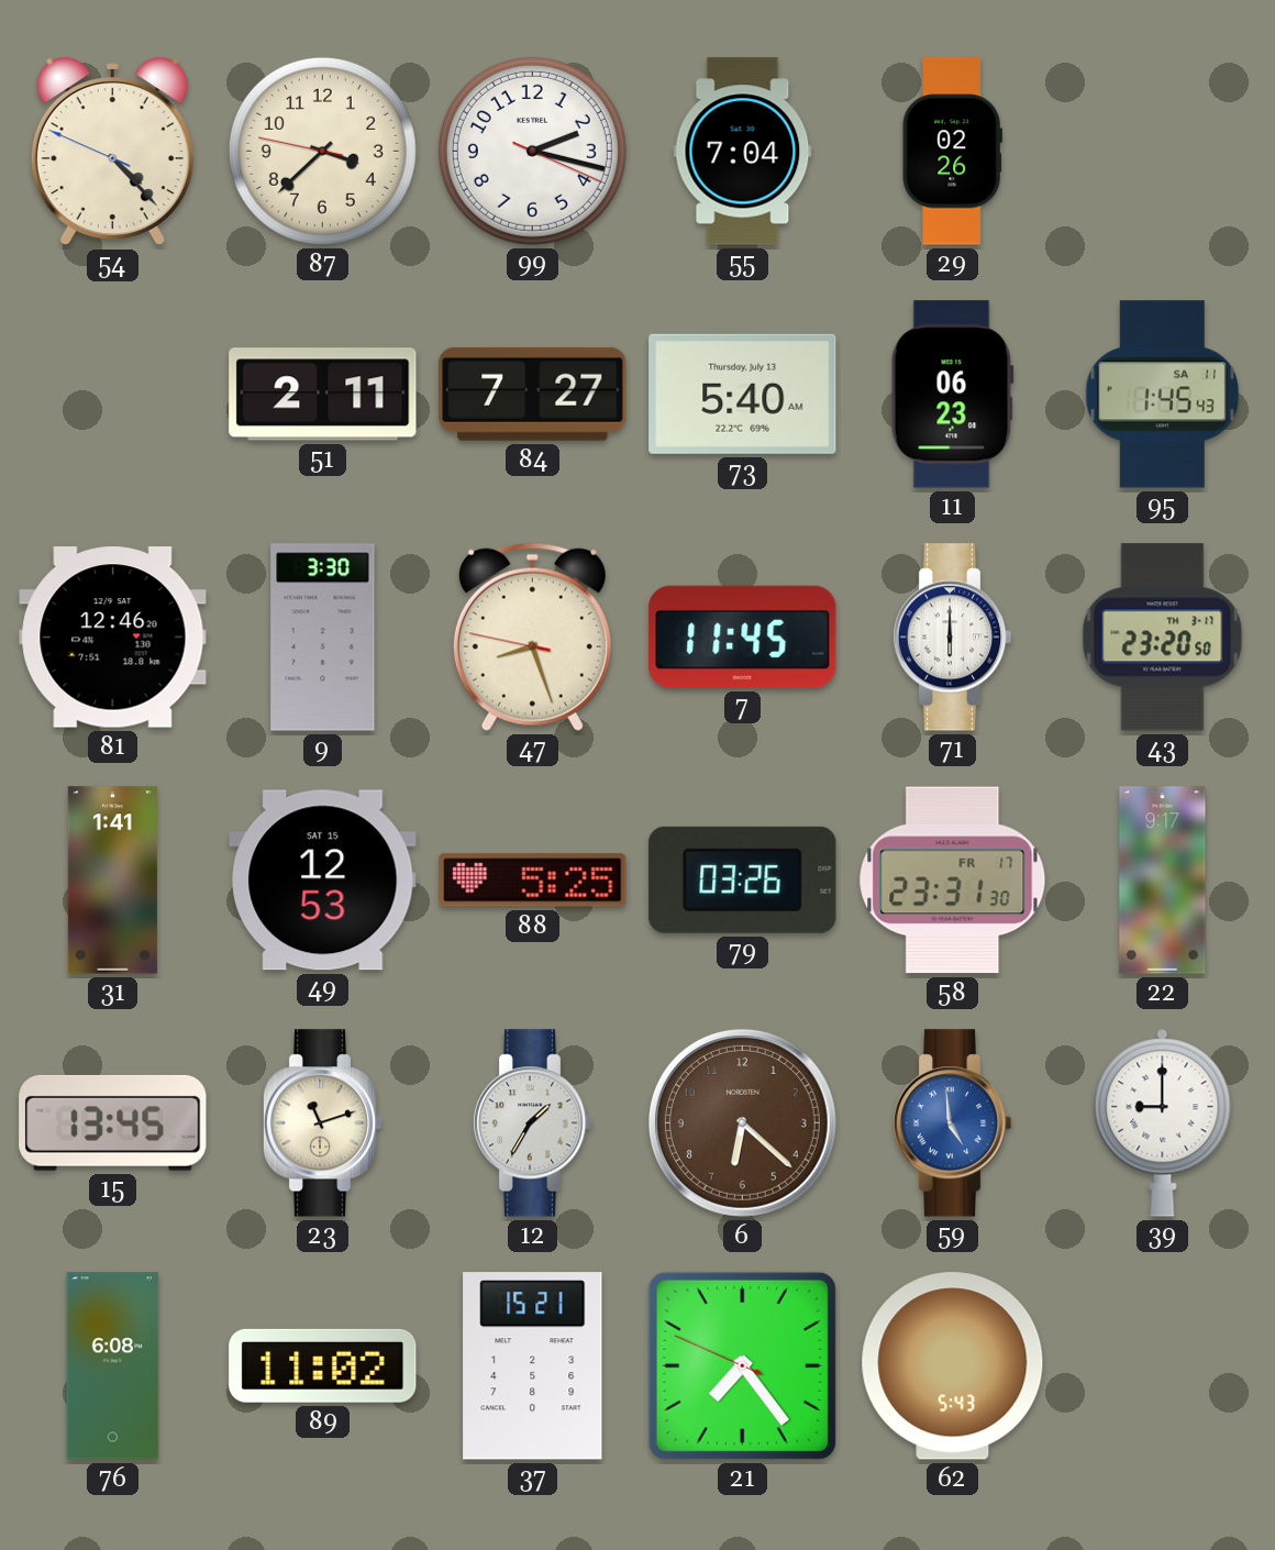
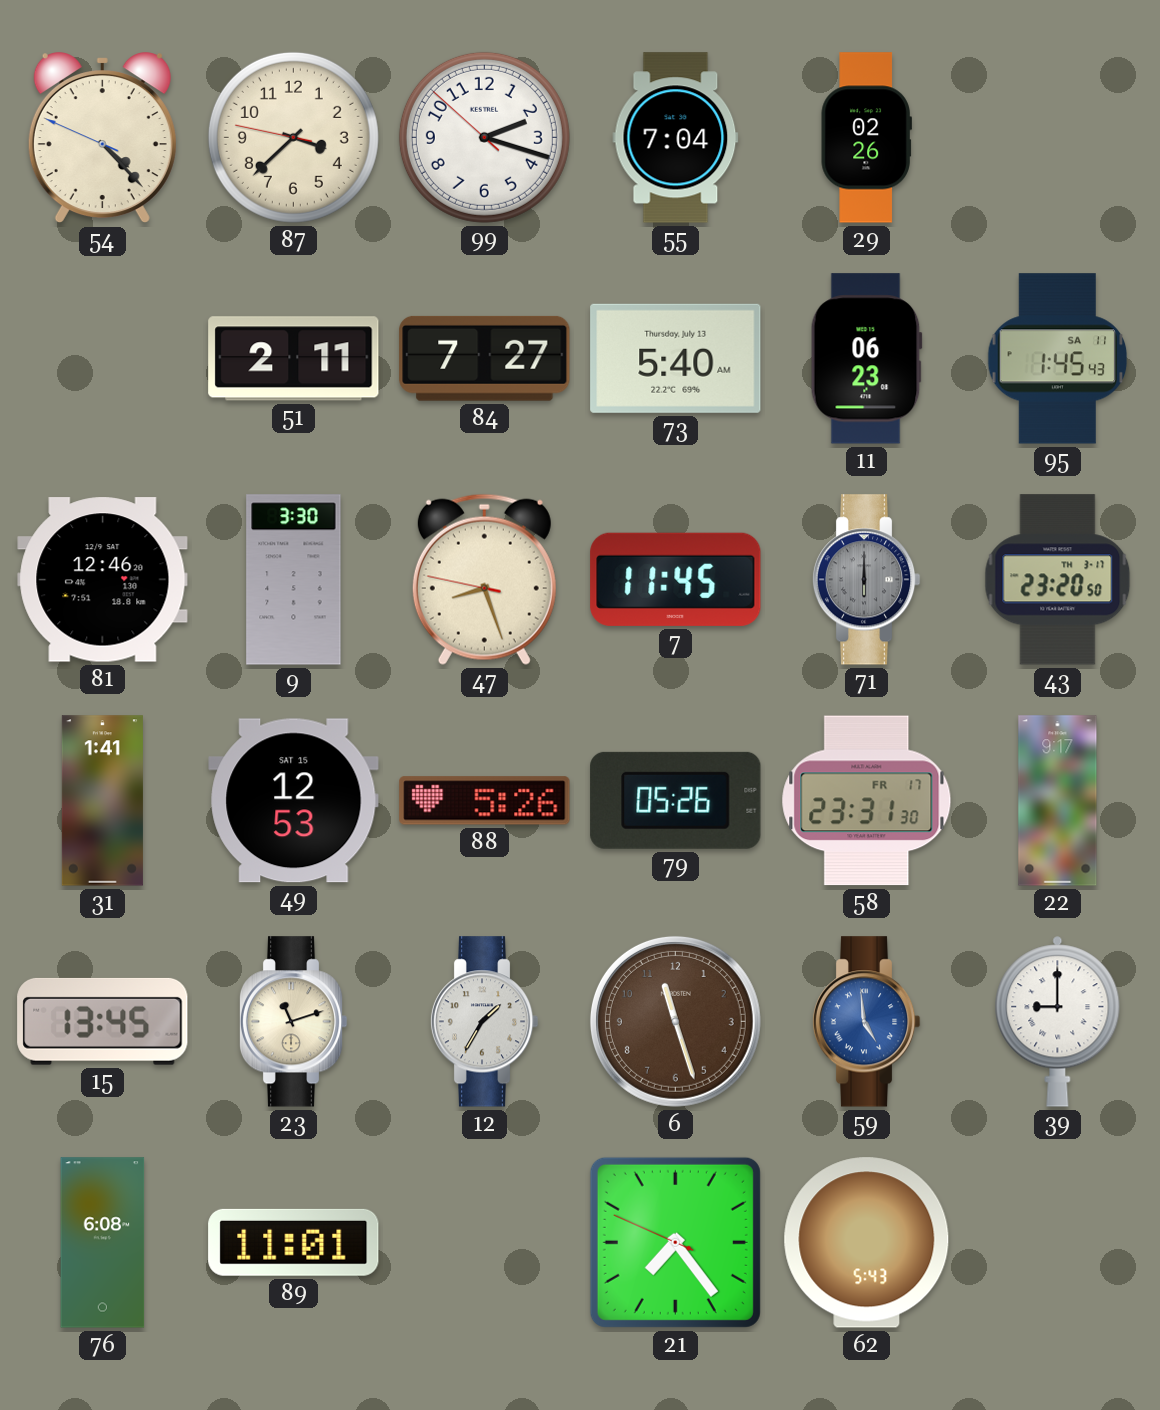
99: 2:17:19 -> 2:17:52
71 dial: white -> grey
88: 5:25 -> 5:26
79: 03:26 -> 05:26
6: 6:22 -> 11:27
89: 11:02 -> 11:01
37: 15:21 -> none
